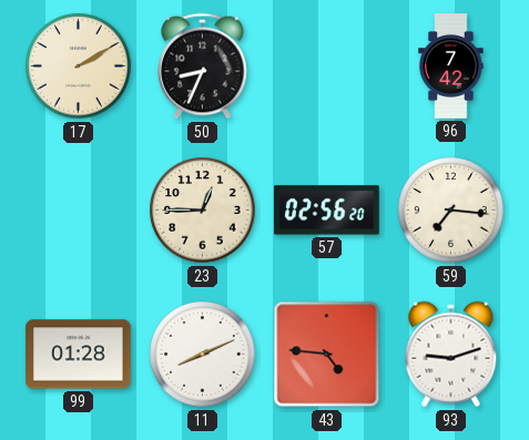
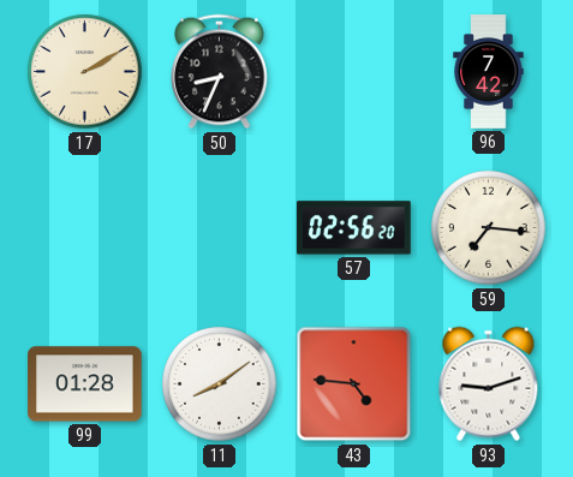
23: 12:45 -> none
11: 8:11 -> 8:09
